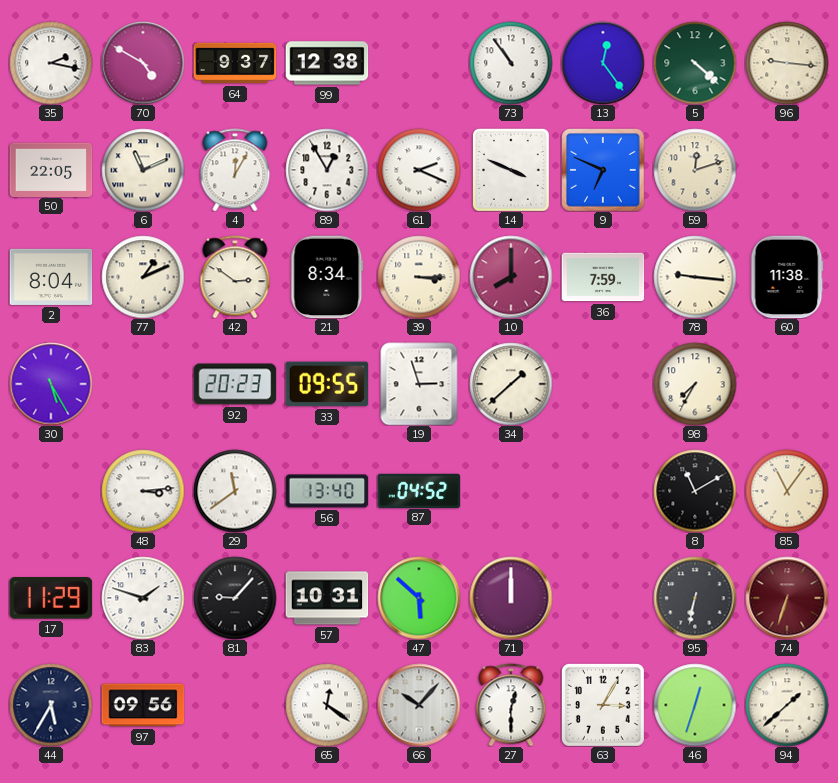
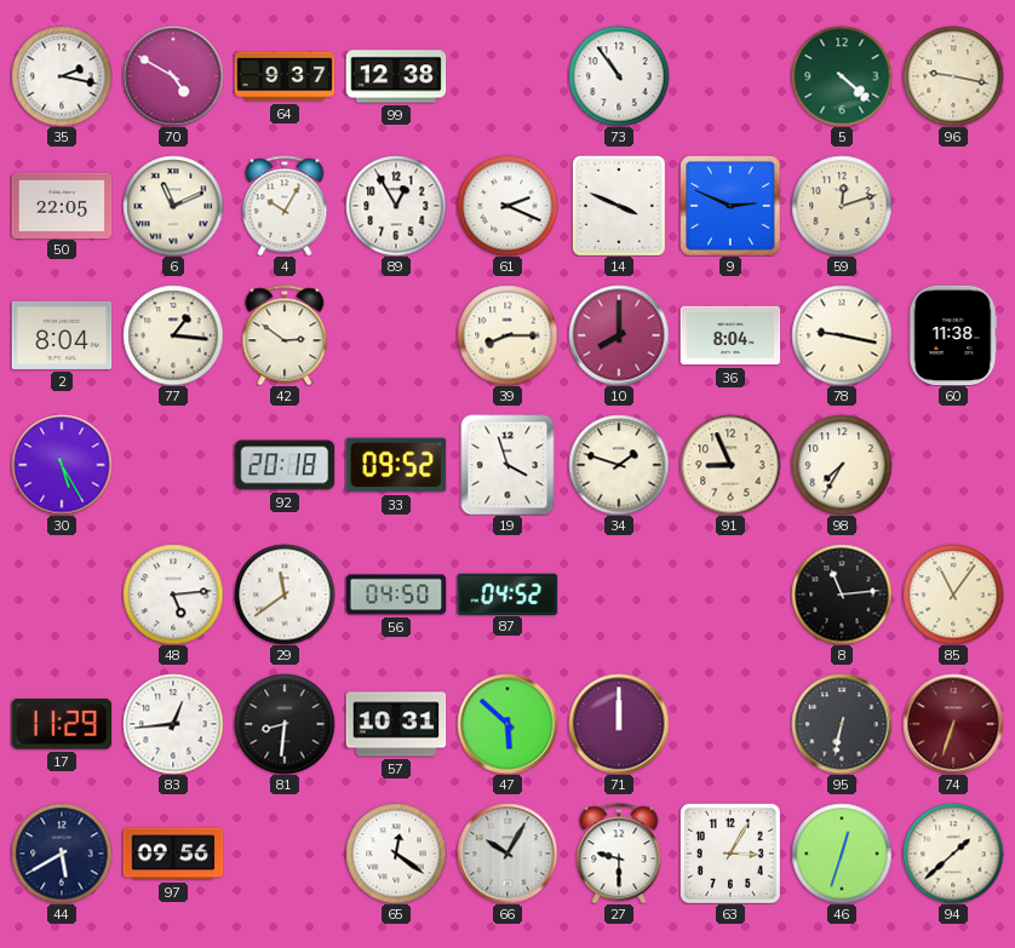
13: 12:24 -> none
96: 9:16 -> 9:17
4: 12:05 -> 10:05
9: 6:49 -> 2:49
77: 1:11 -> 1:16
21: 8:34 -> none
39: 3:15 -> 8:15
36: 7:59 -> 8:04
78: 9:16 -> 9:17
92: 20:23 -> 20:18
33: 09:55 -> 09:52
19: 2:57 -> 3:57
34: 1:38 -> 1:48
91: none -> 8:56
48: 3:14 -> 5:14
56: 13:40 -> 04:50
8: 11:10 -> 11:14
83: 1:48 -> 12:44
81: 9:07 -> 8:31
44: 5:35 -> 5:40
66: 10:07 -> 10:05
27: 12:30 -> 9:30
